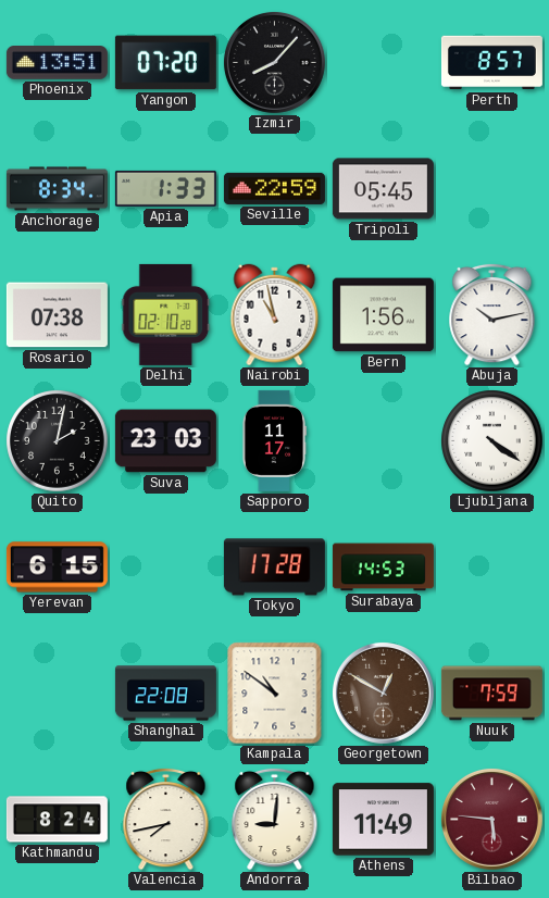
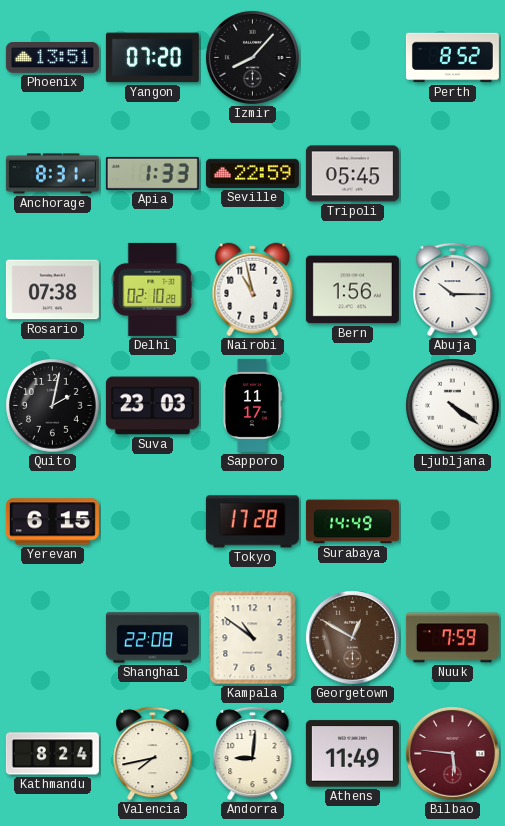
Perth: 8:57 -> 8:52
Anchorage: 8:34 -> 8:31
Abuja: 10:13 -> 10:15
Surabaya: 14:53 -> 14:49
